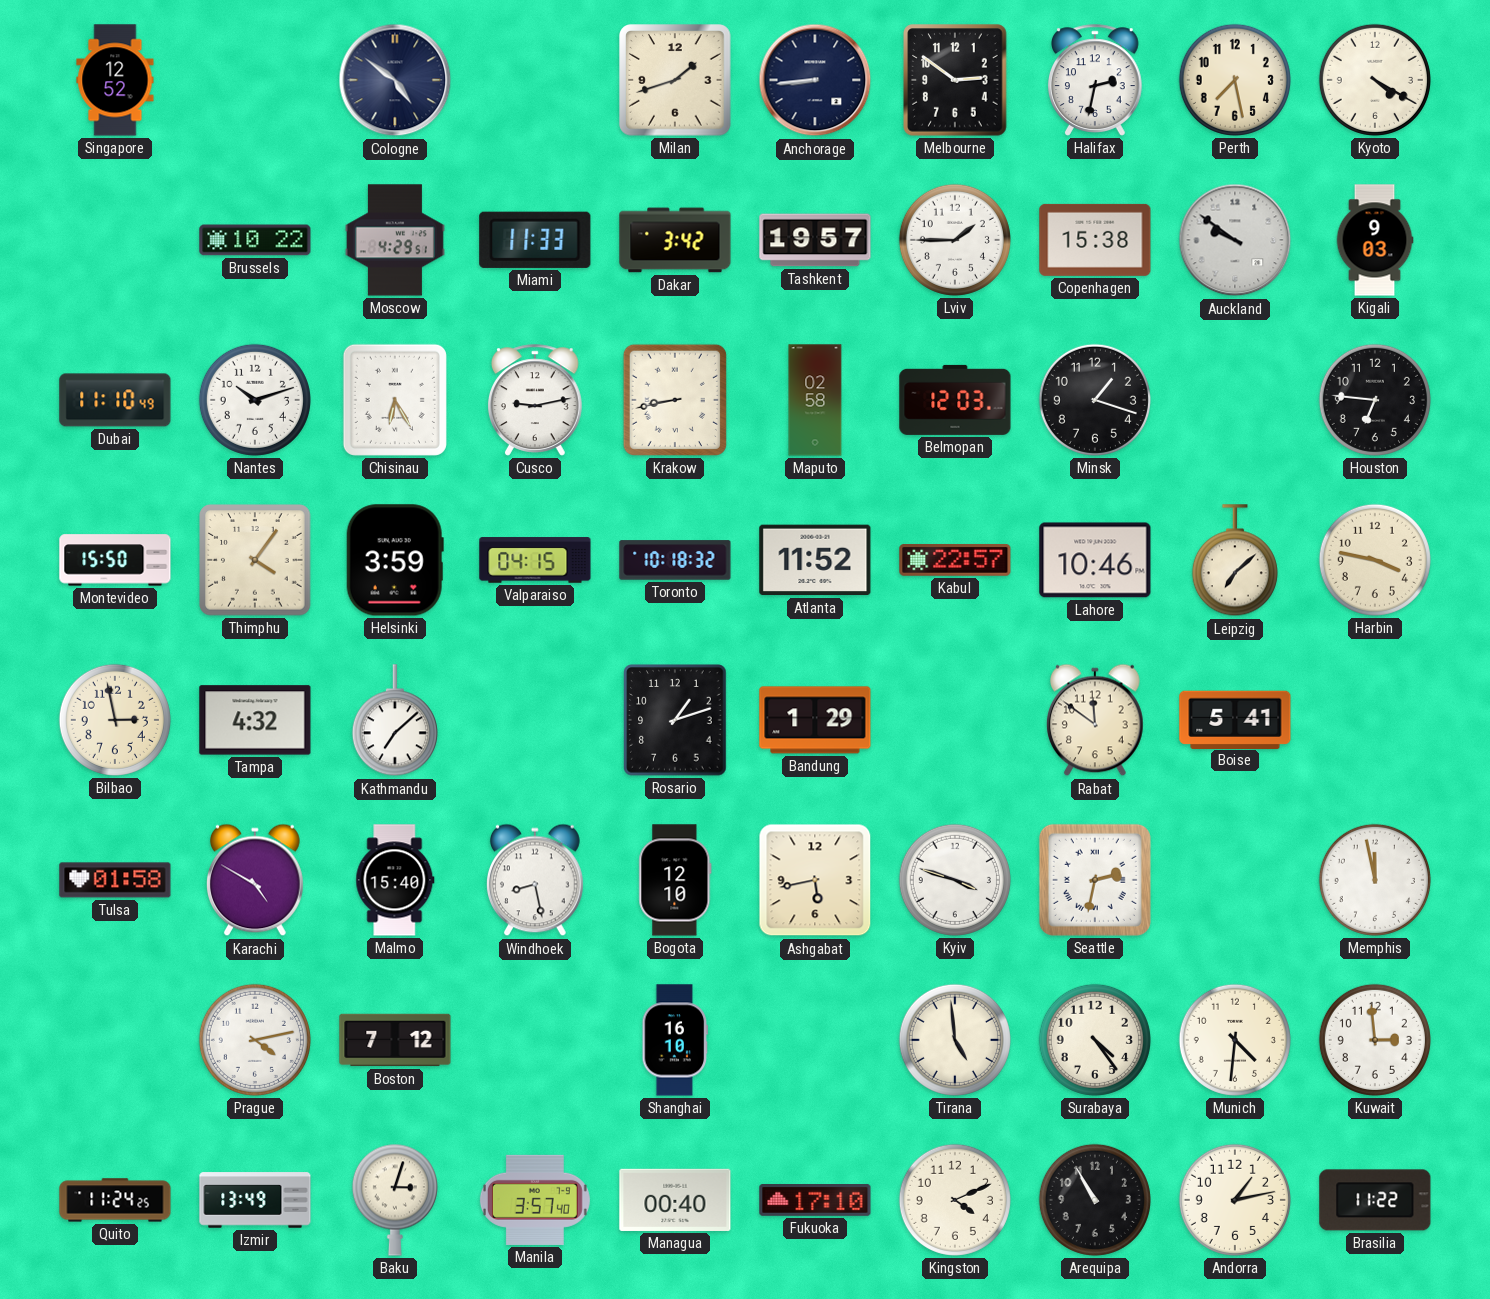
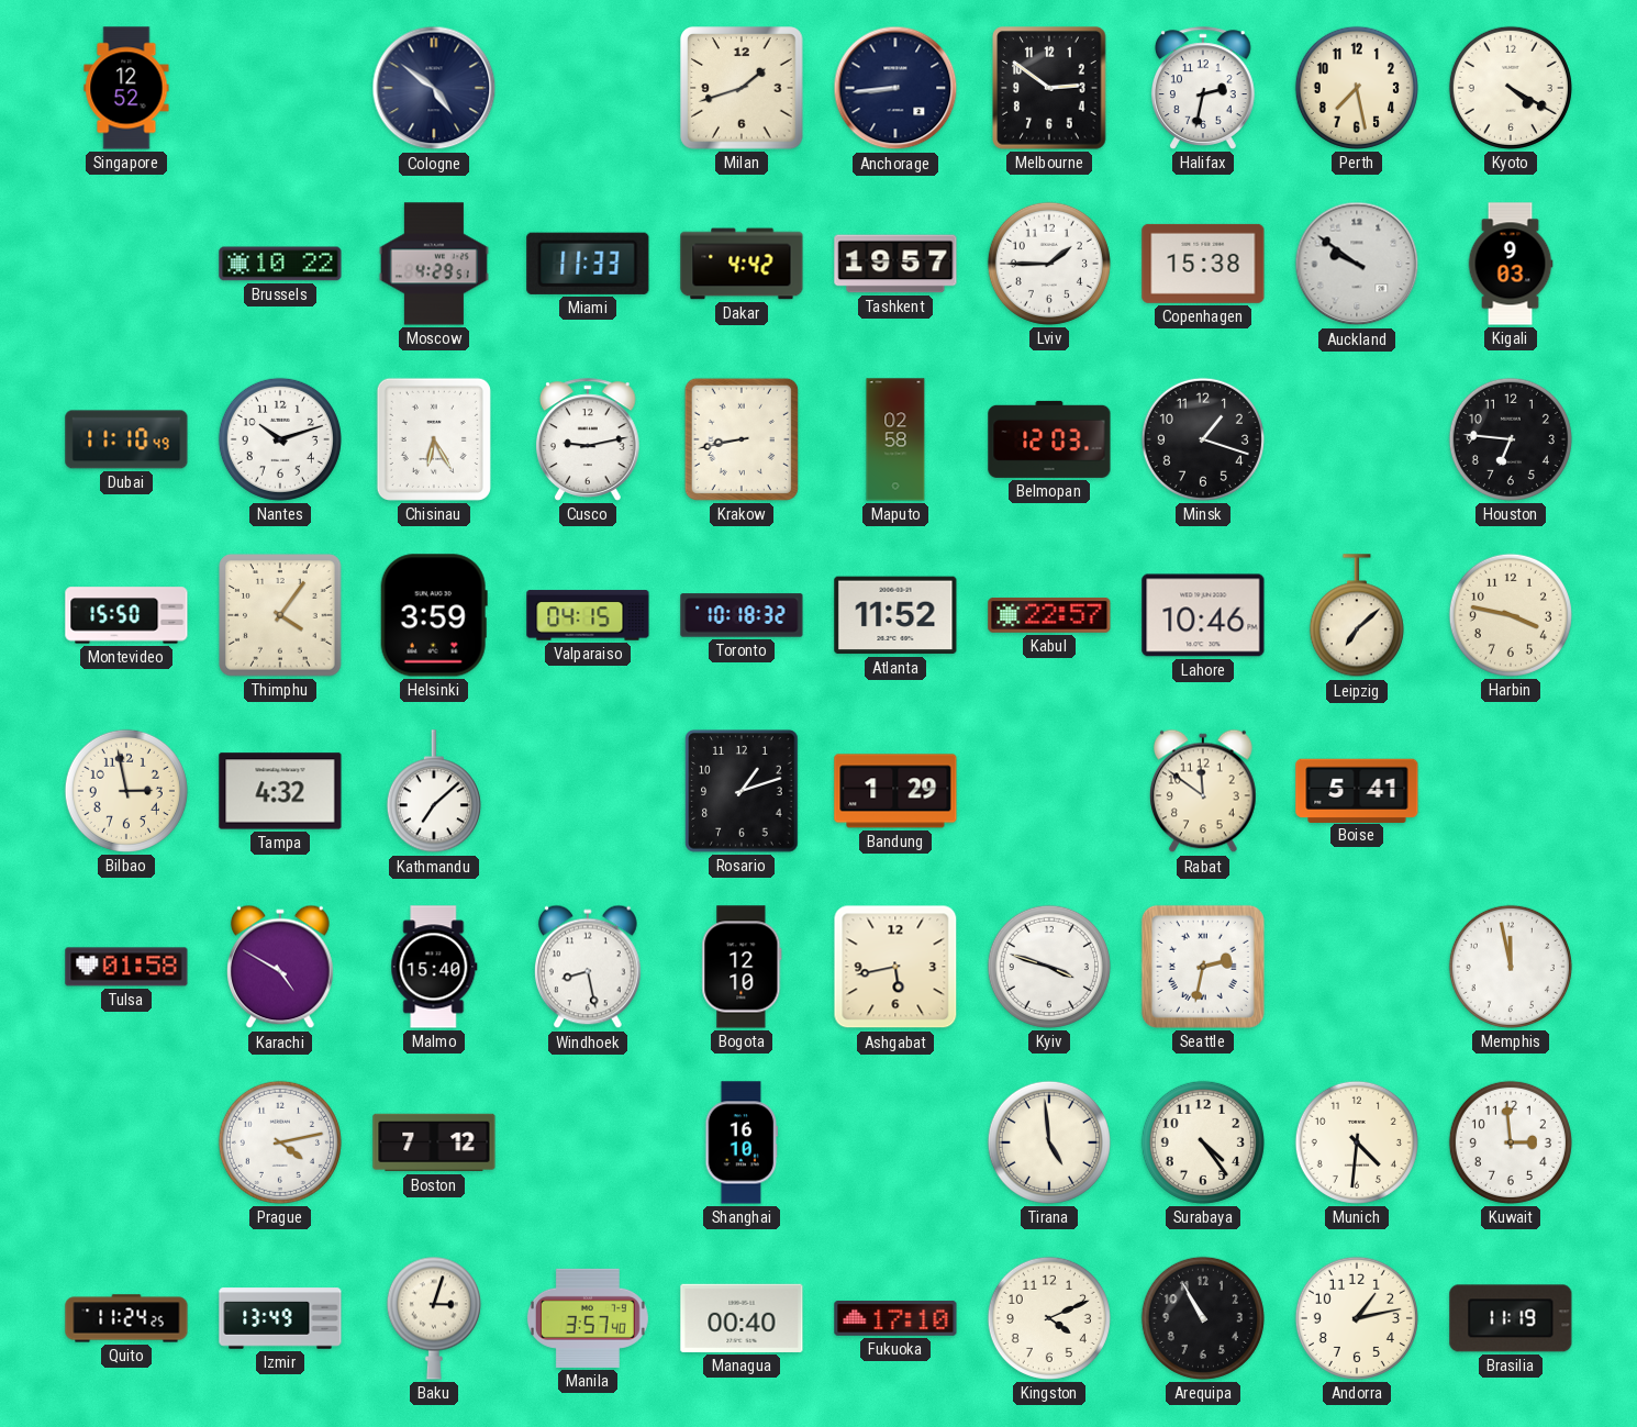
Dakar: 3:42 -> 4:42
Brasilia: 11:22 -> 11:19
